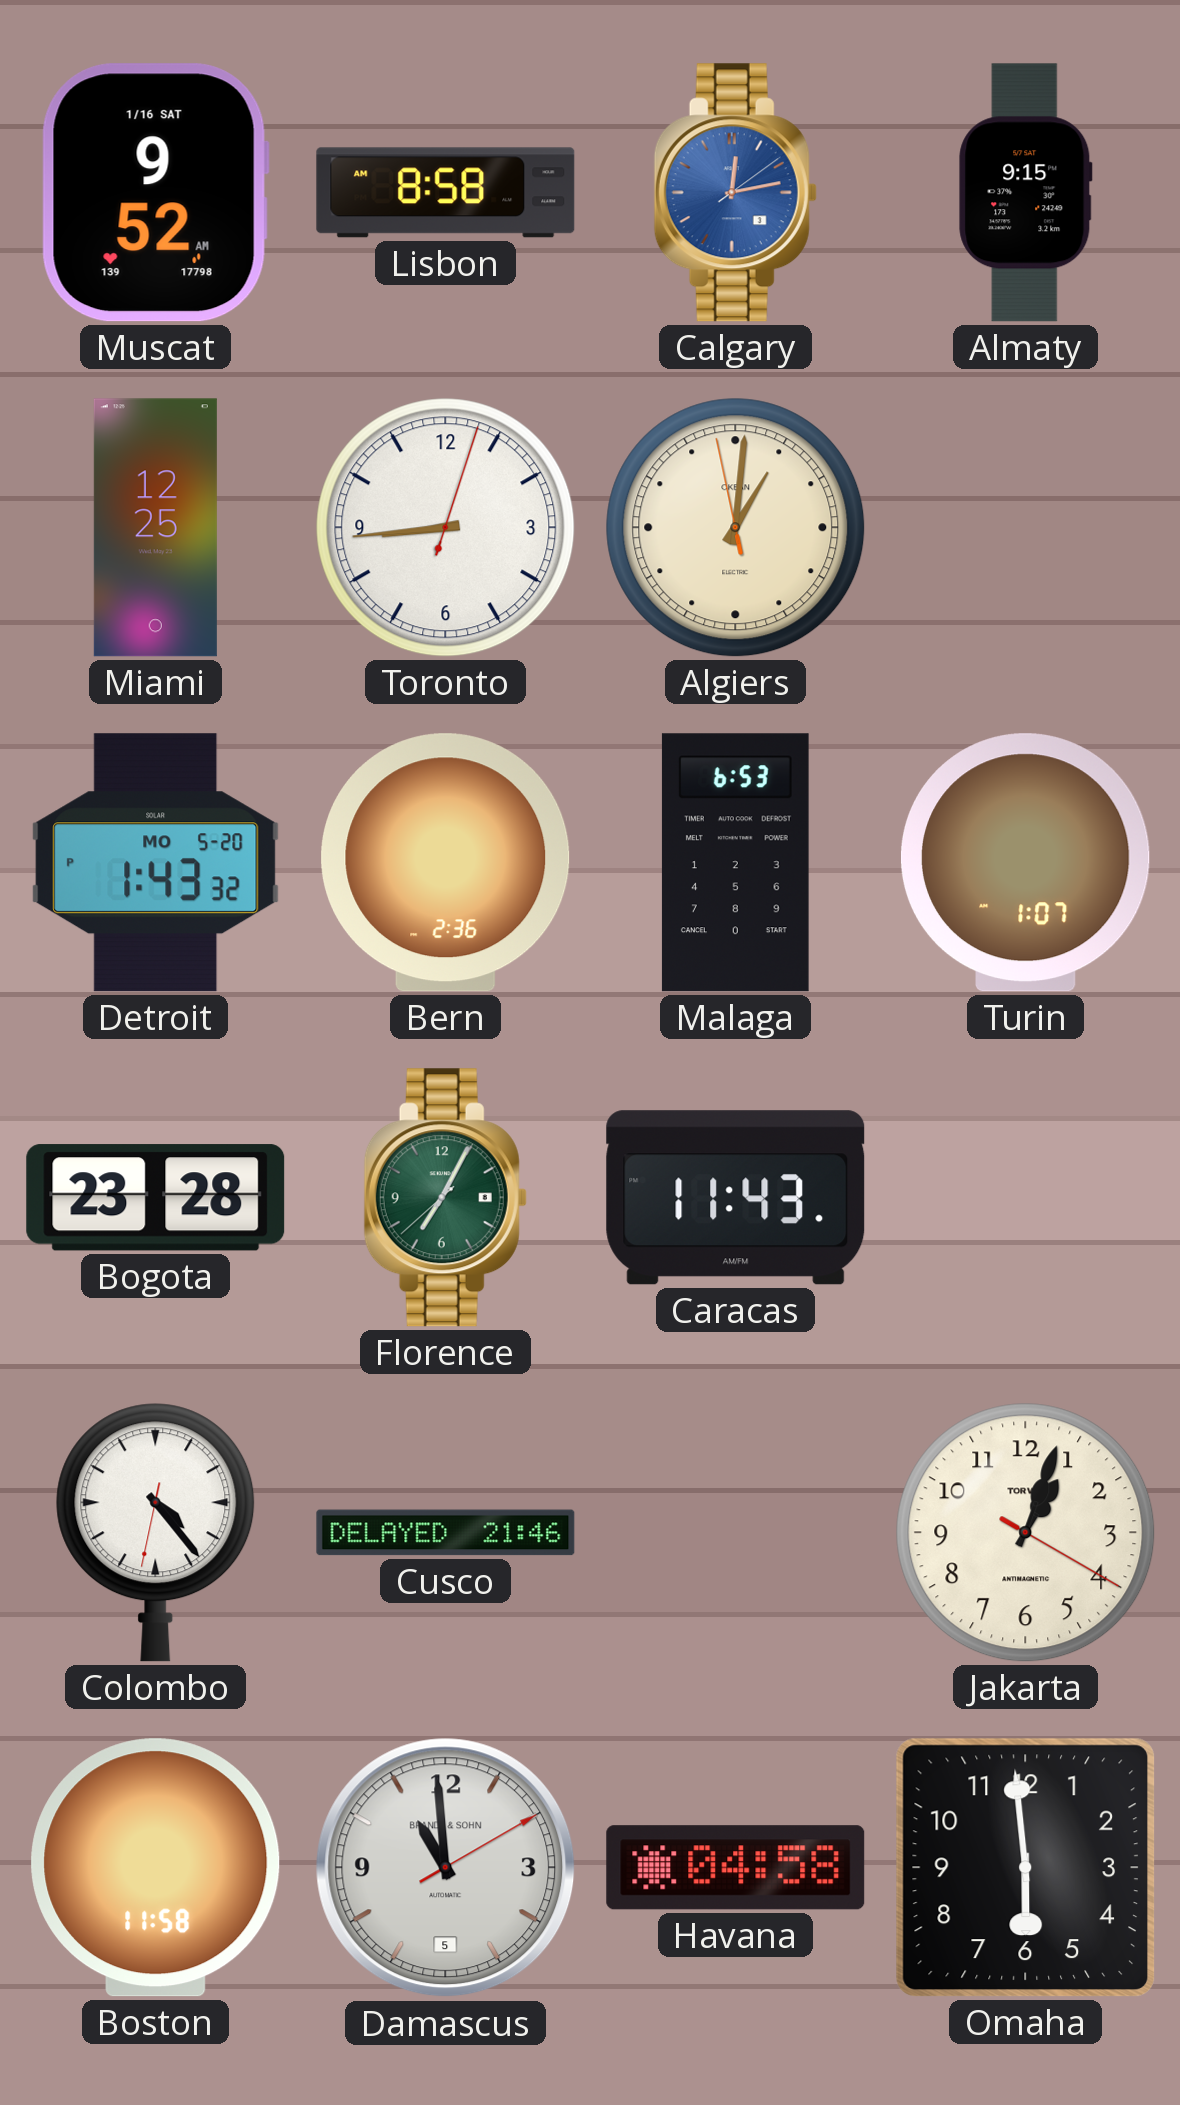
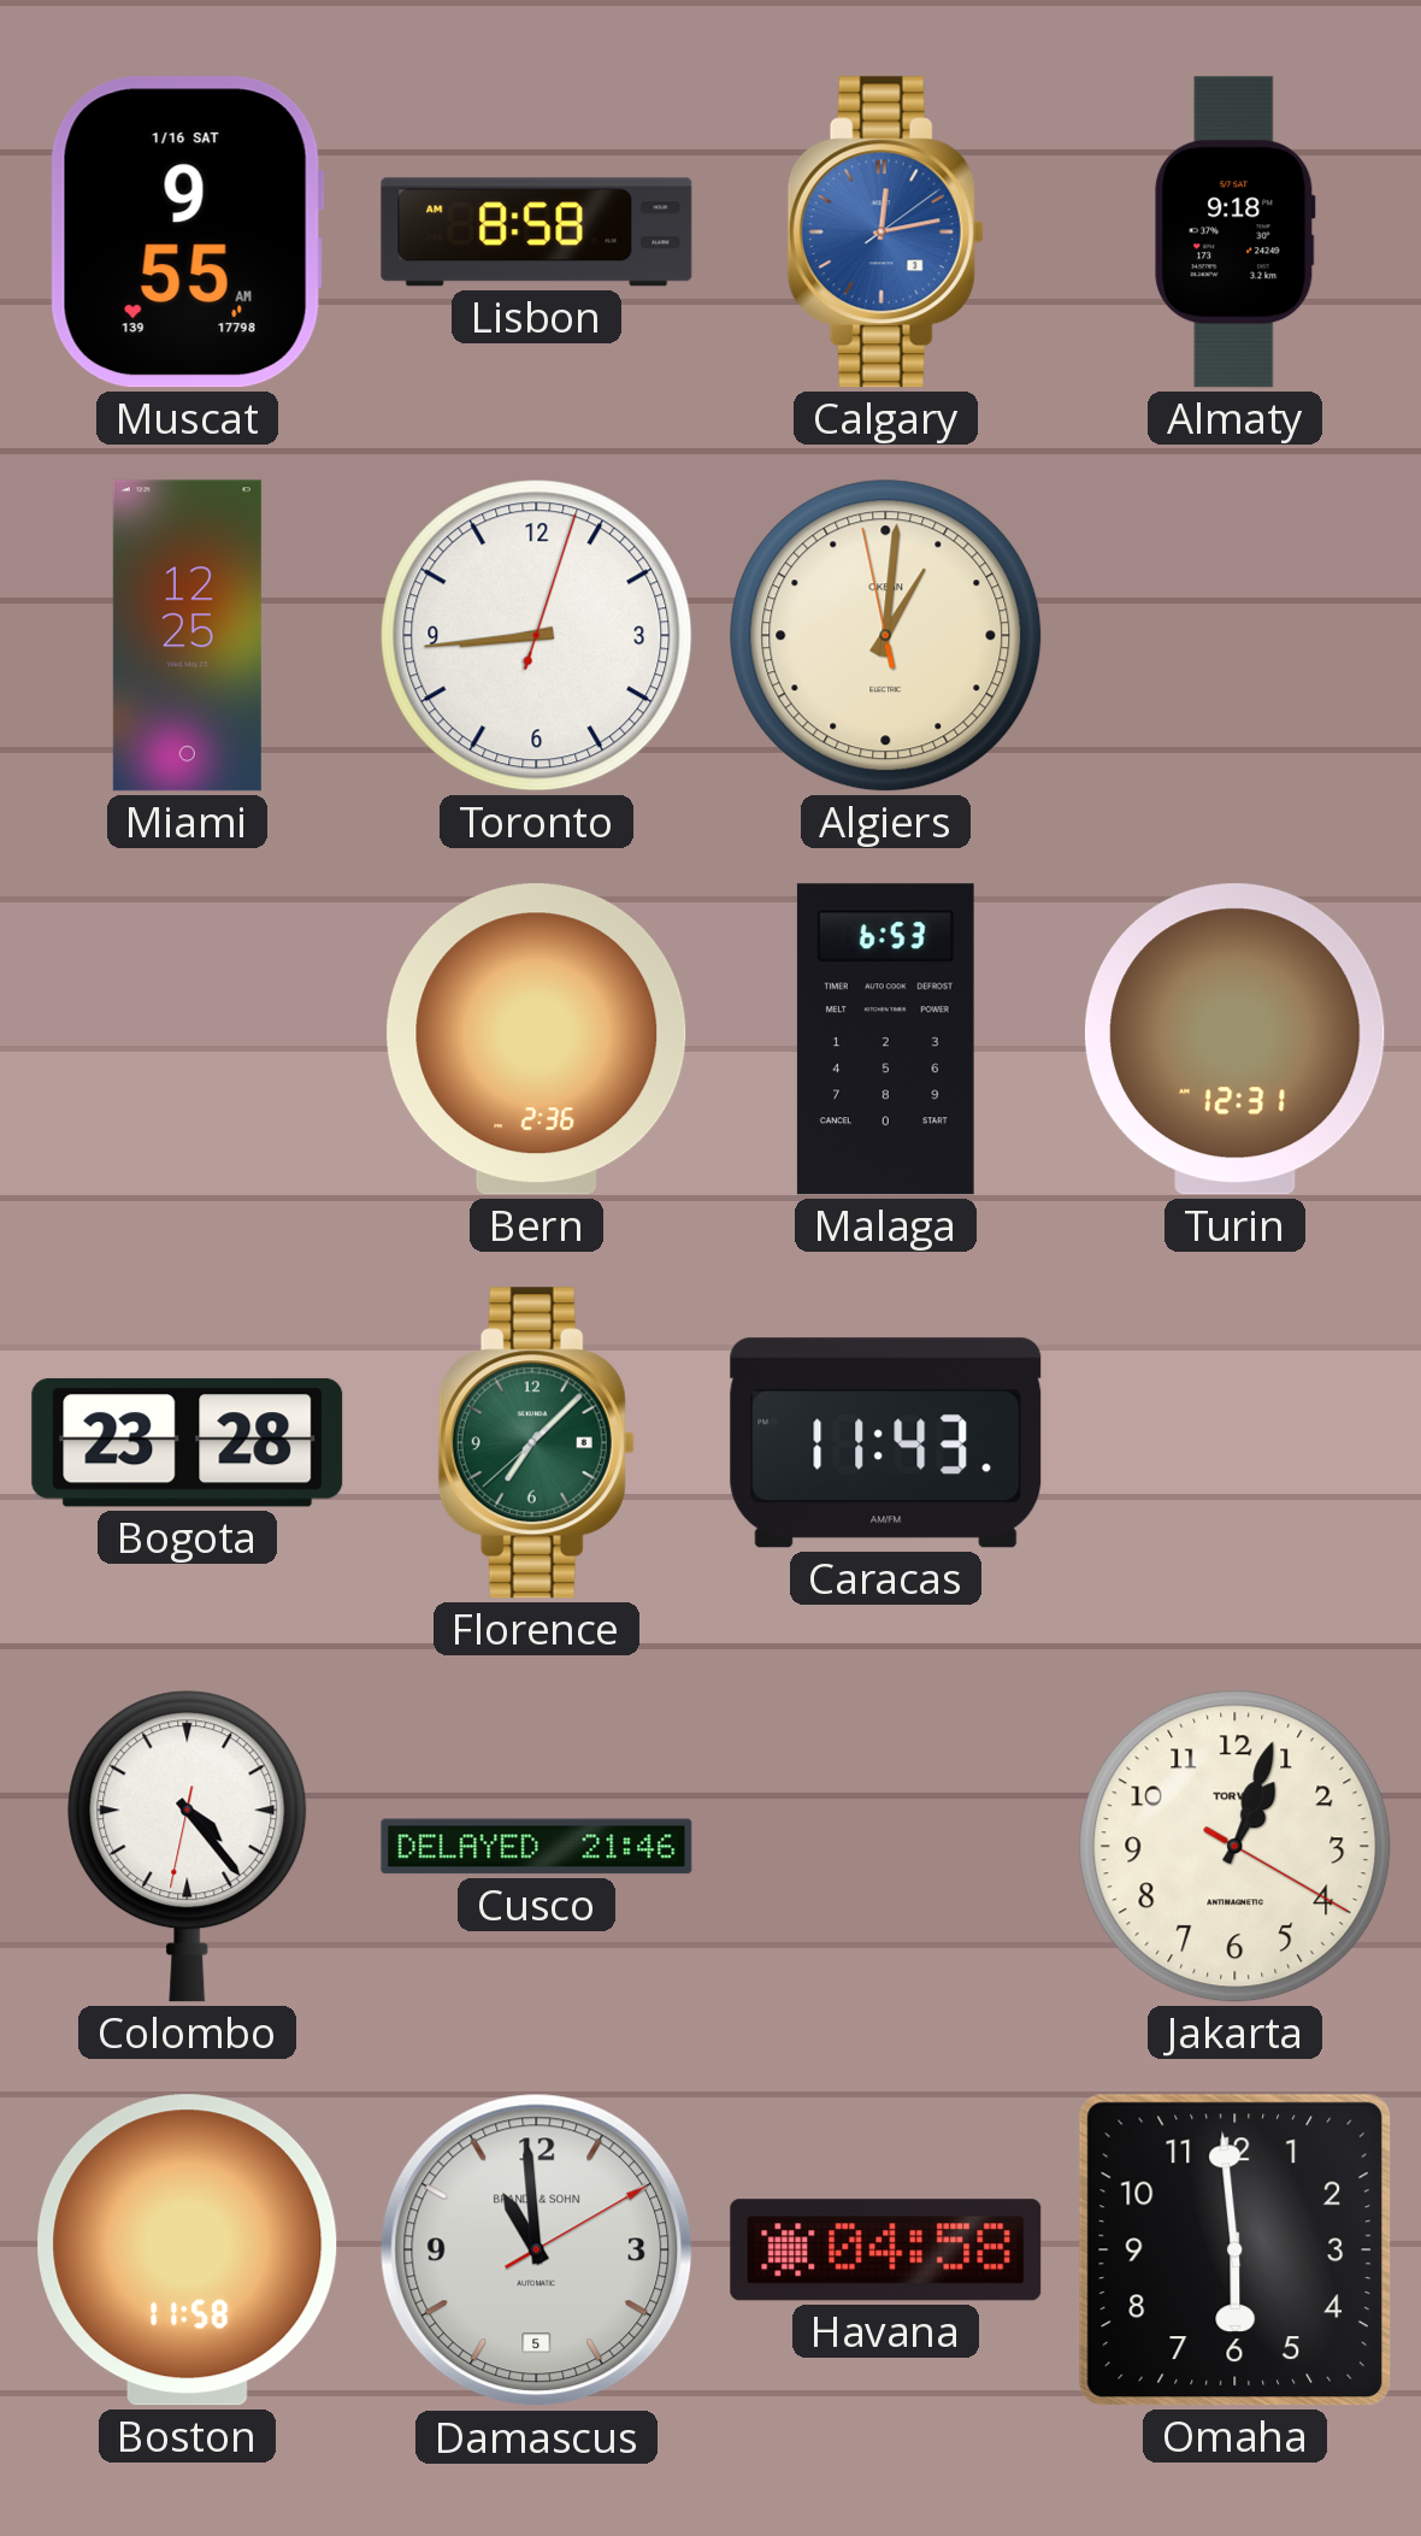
Muscat: 9:52 -> 9:55
Almaty: 9:15 -> 9:18
Detroit: 1:43 -> none
Turin: 1:07 -> 12:31
Florence: 7:04 -> 7:07
